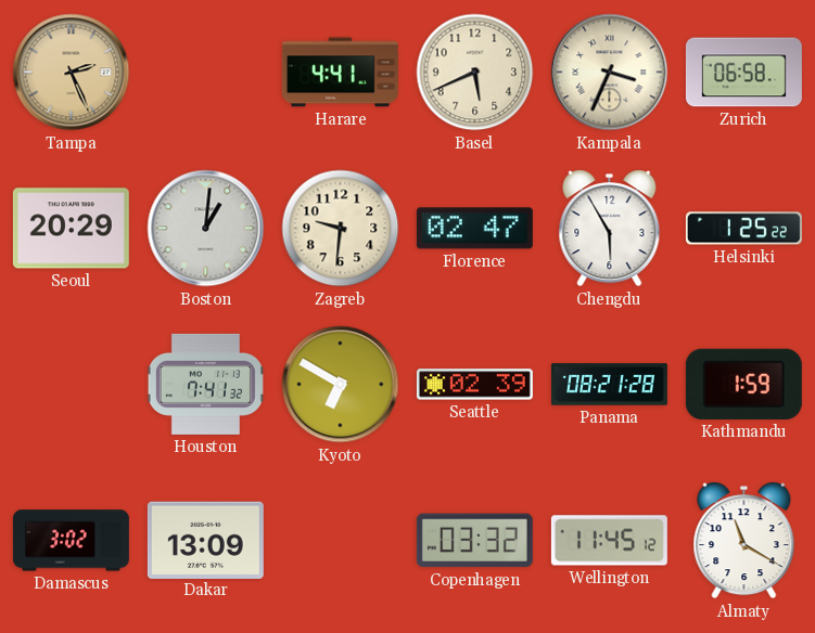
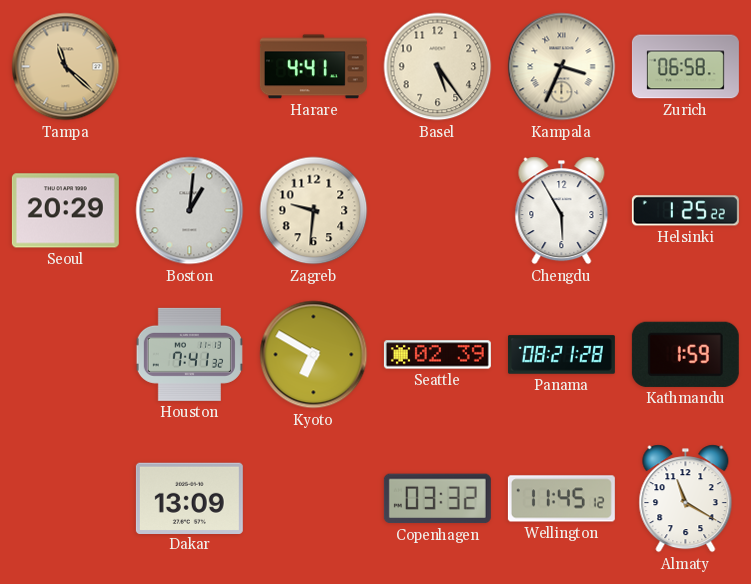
Tampa: 2:26 -> 11:22
Basel: 5:41 -> 5:24
Florence: 02:47 -> none
Damascus: 3:02 -> none
